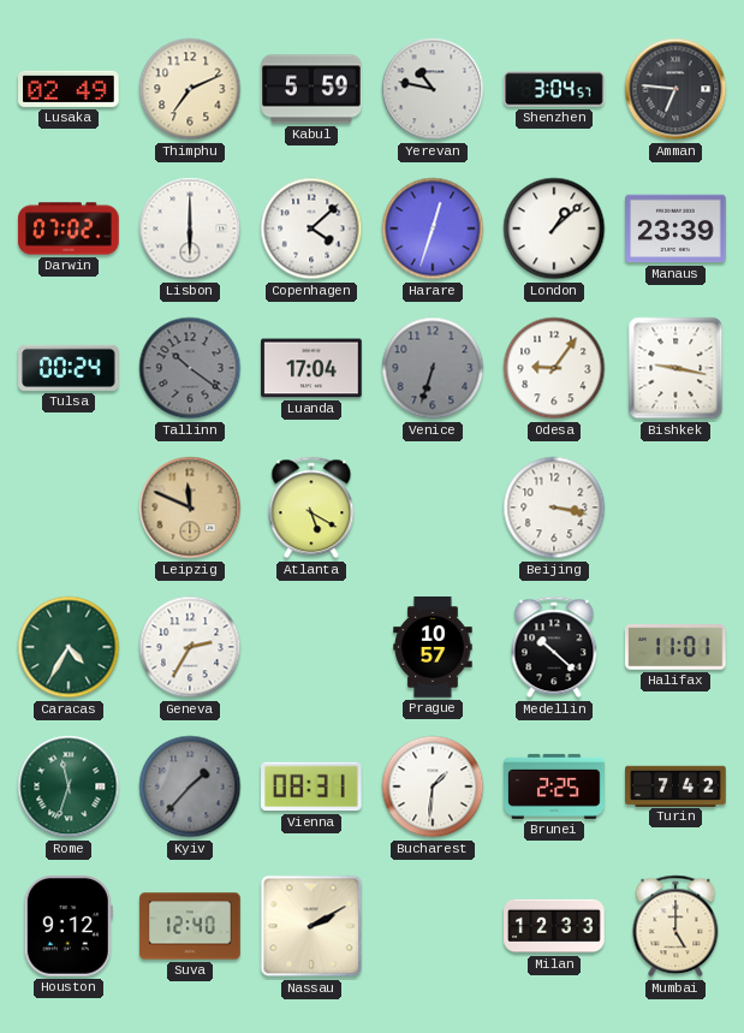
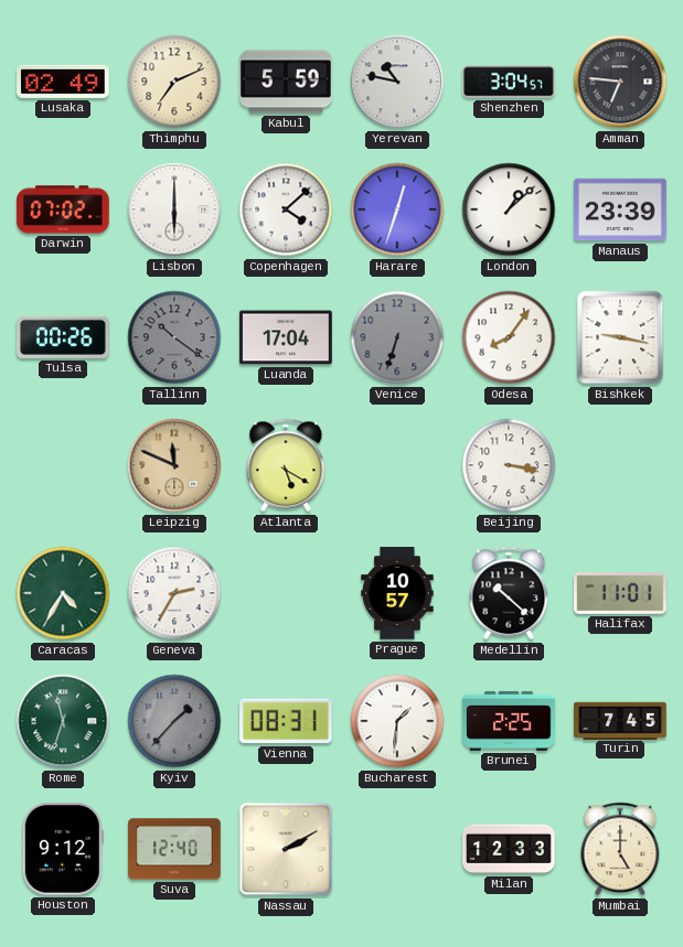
Tulsa: 00:24 -> 00:26
Odesa: 9:06 -> 8:06
Turin: 7:42 -> 7:45
